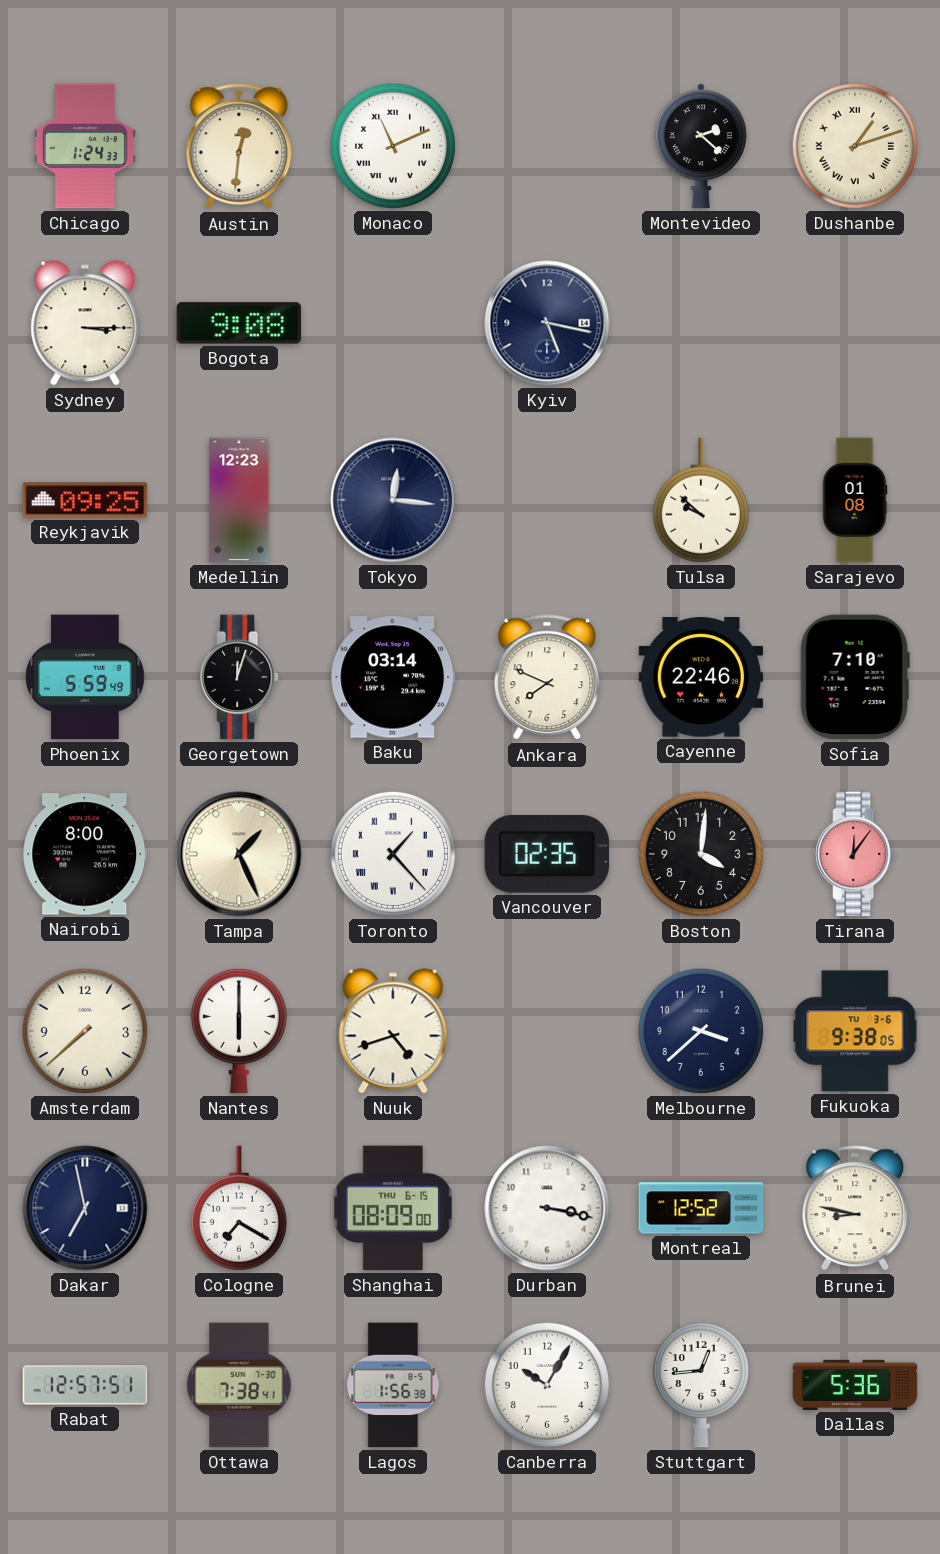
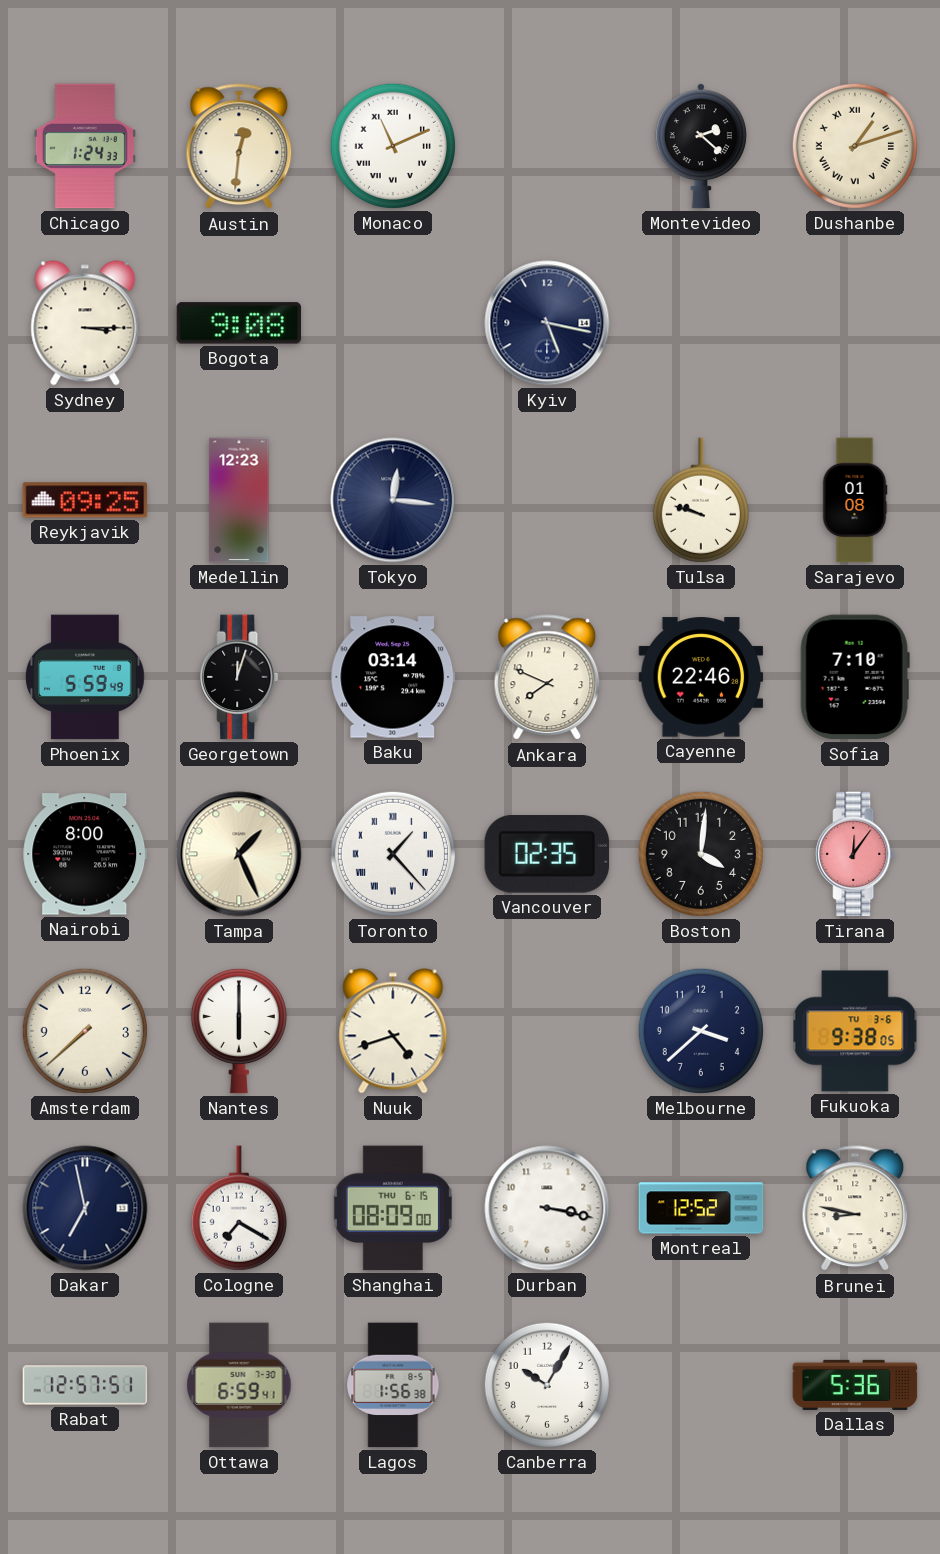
Tulsa: 9:52 -> 9:48
Ottawa: 7:38 -> 6:59
Stuttgart: 12:44 -> none
